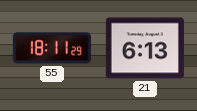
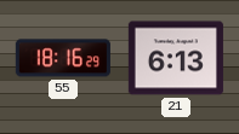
55: 18:11 -> 18:16
